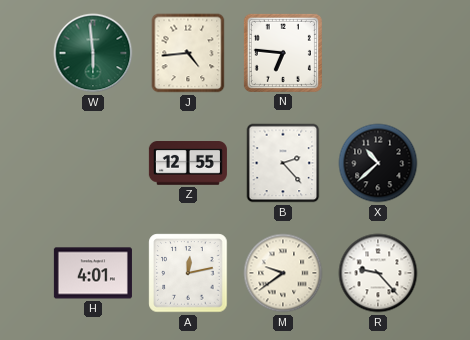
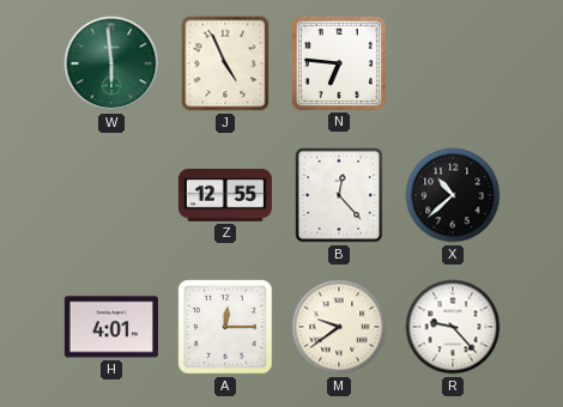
J: 4:44 -> 4:56
B: 2:23 -> 12:23
A: 12:13 -> 12:15
